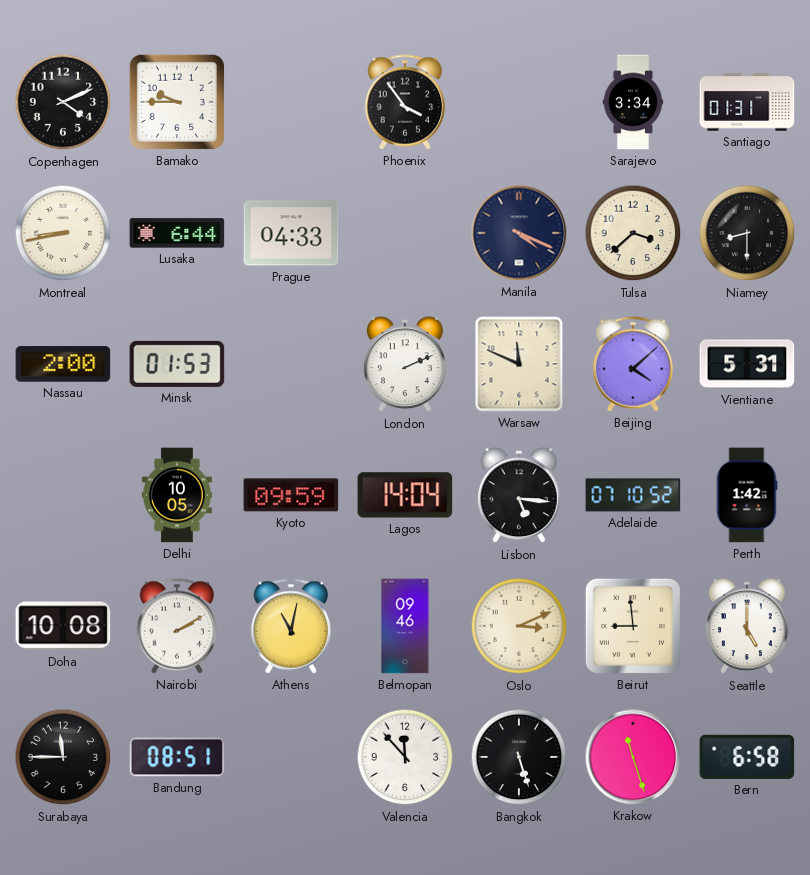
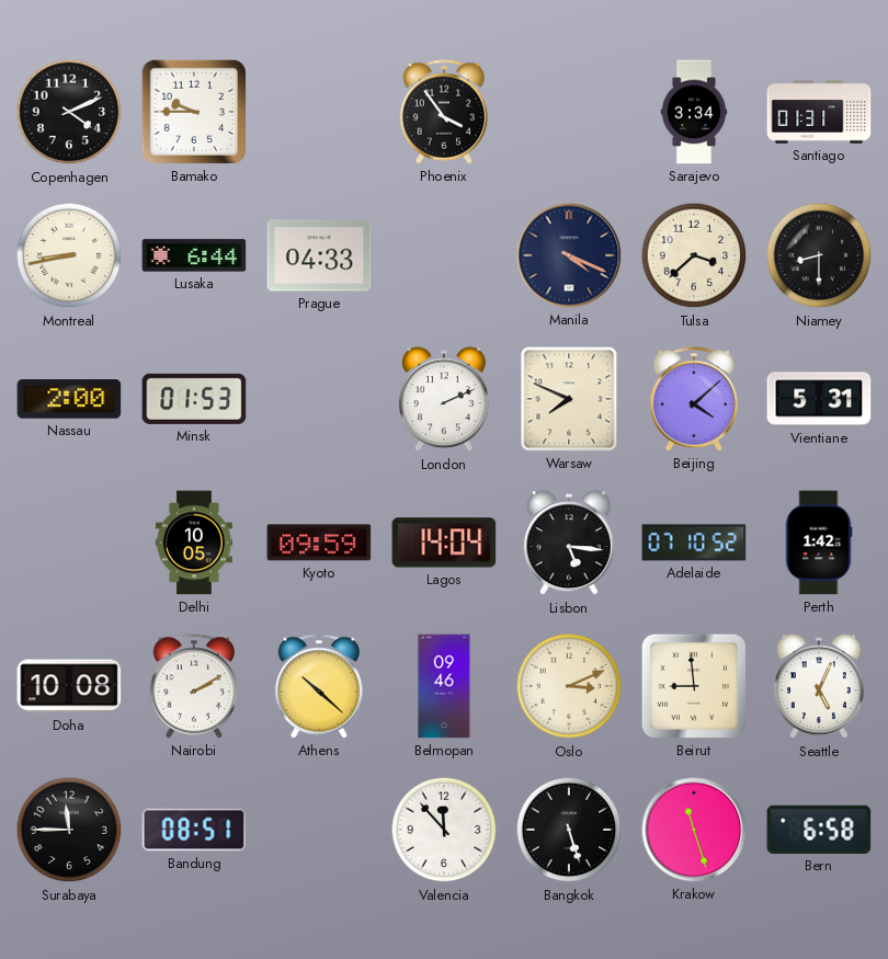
Warsaw: 11:49 -> 7:49
Athens: 11:02 -> 10:22
Seattle: 5:00 -> 5:04
